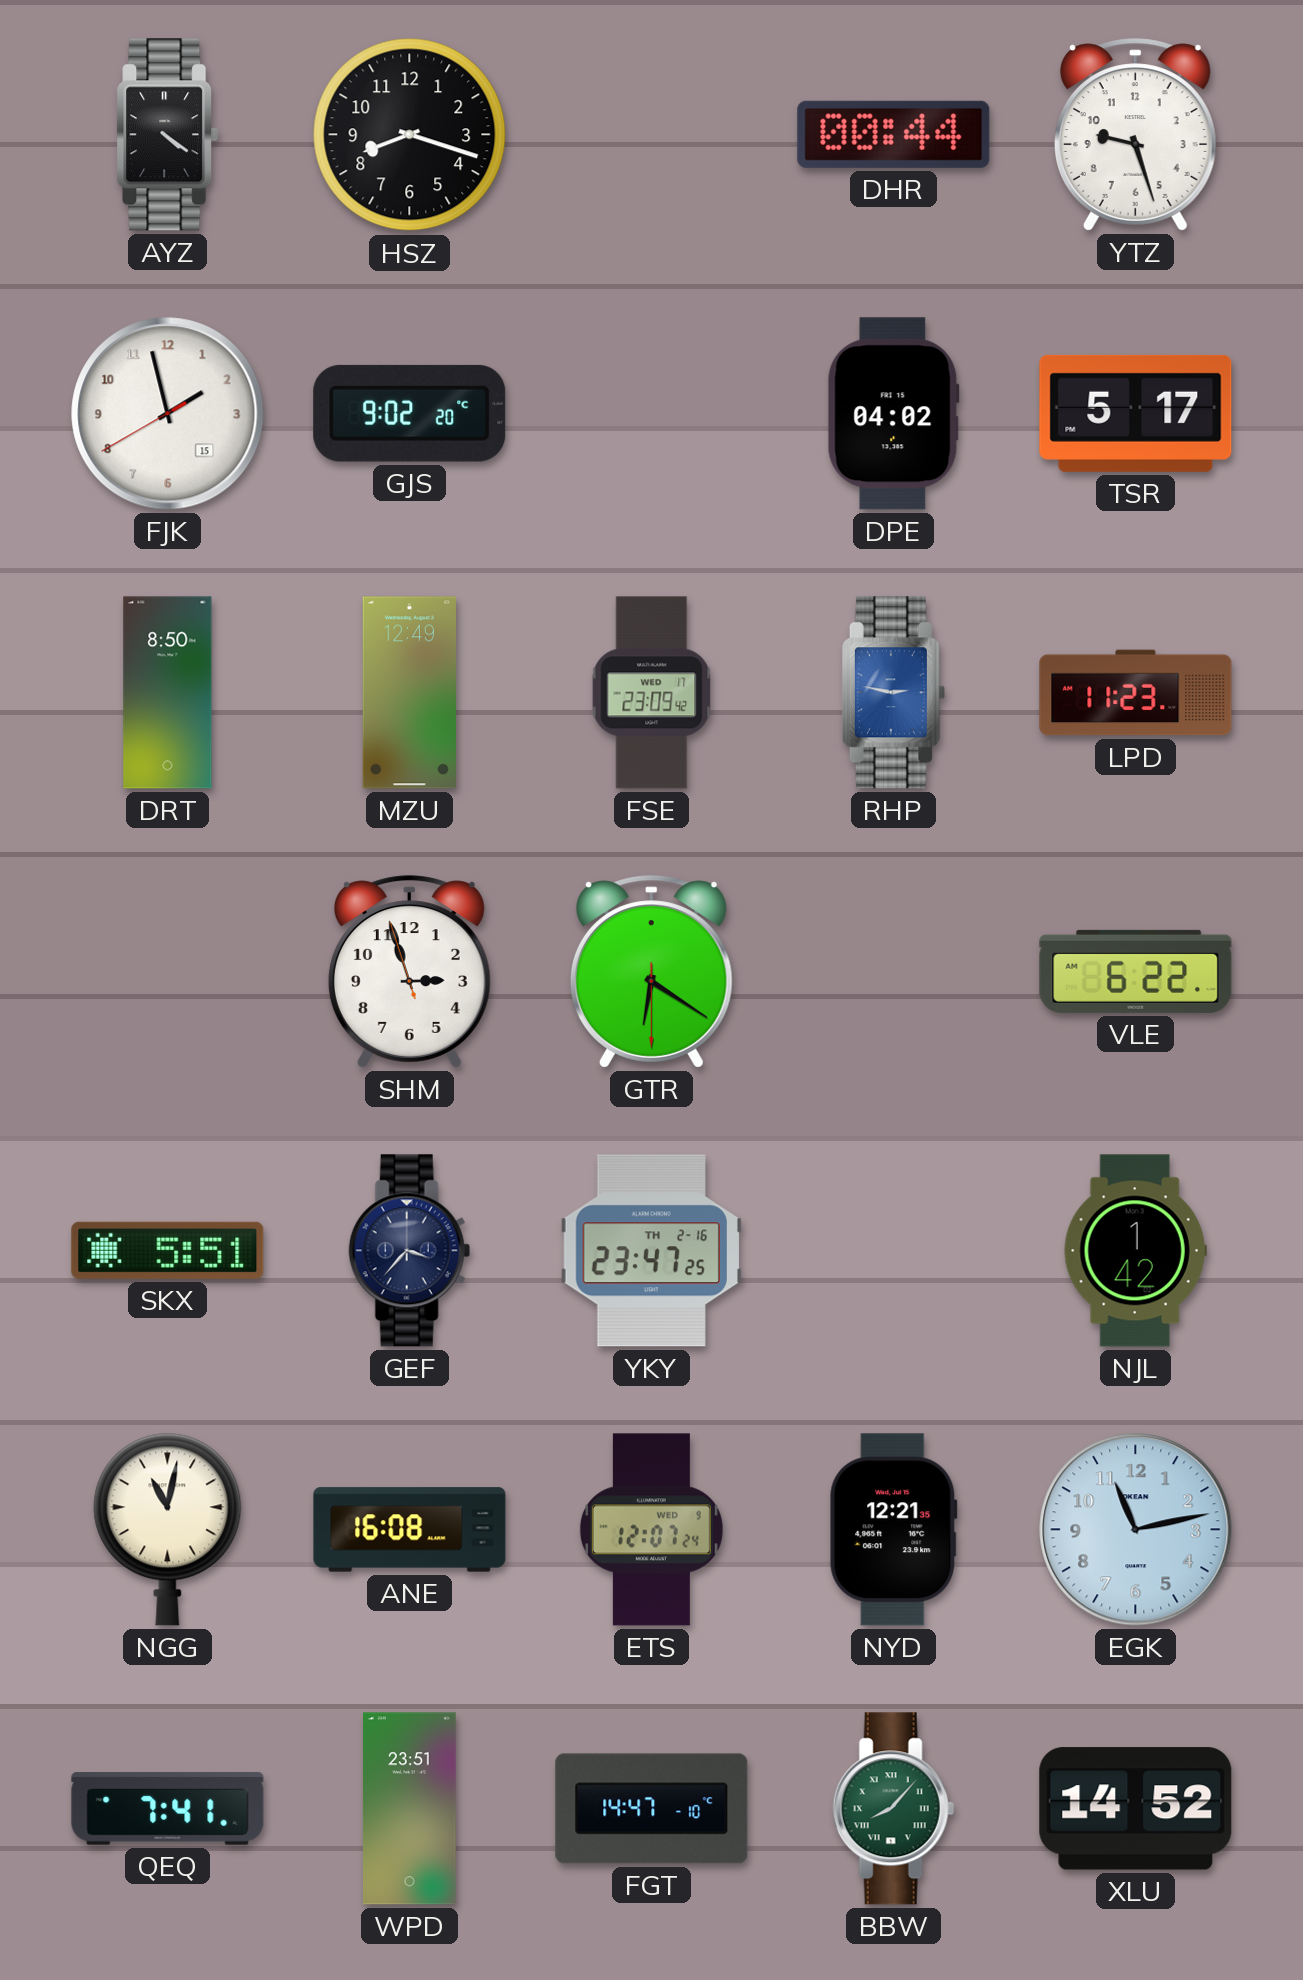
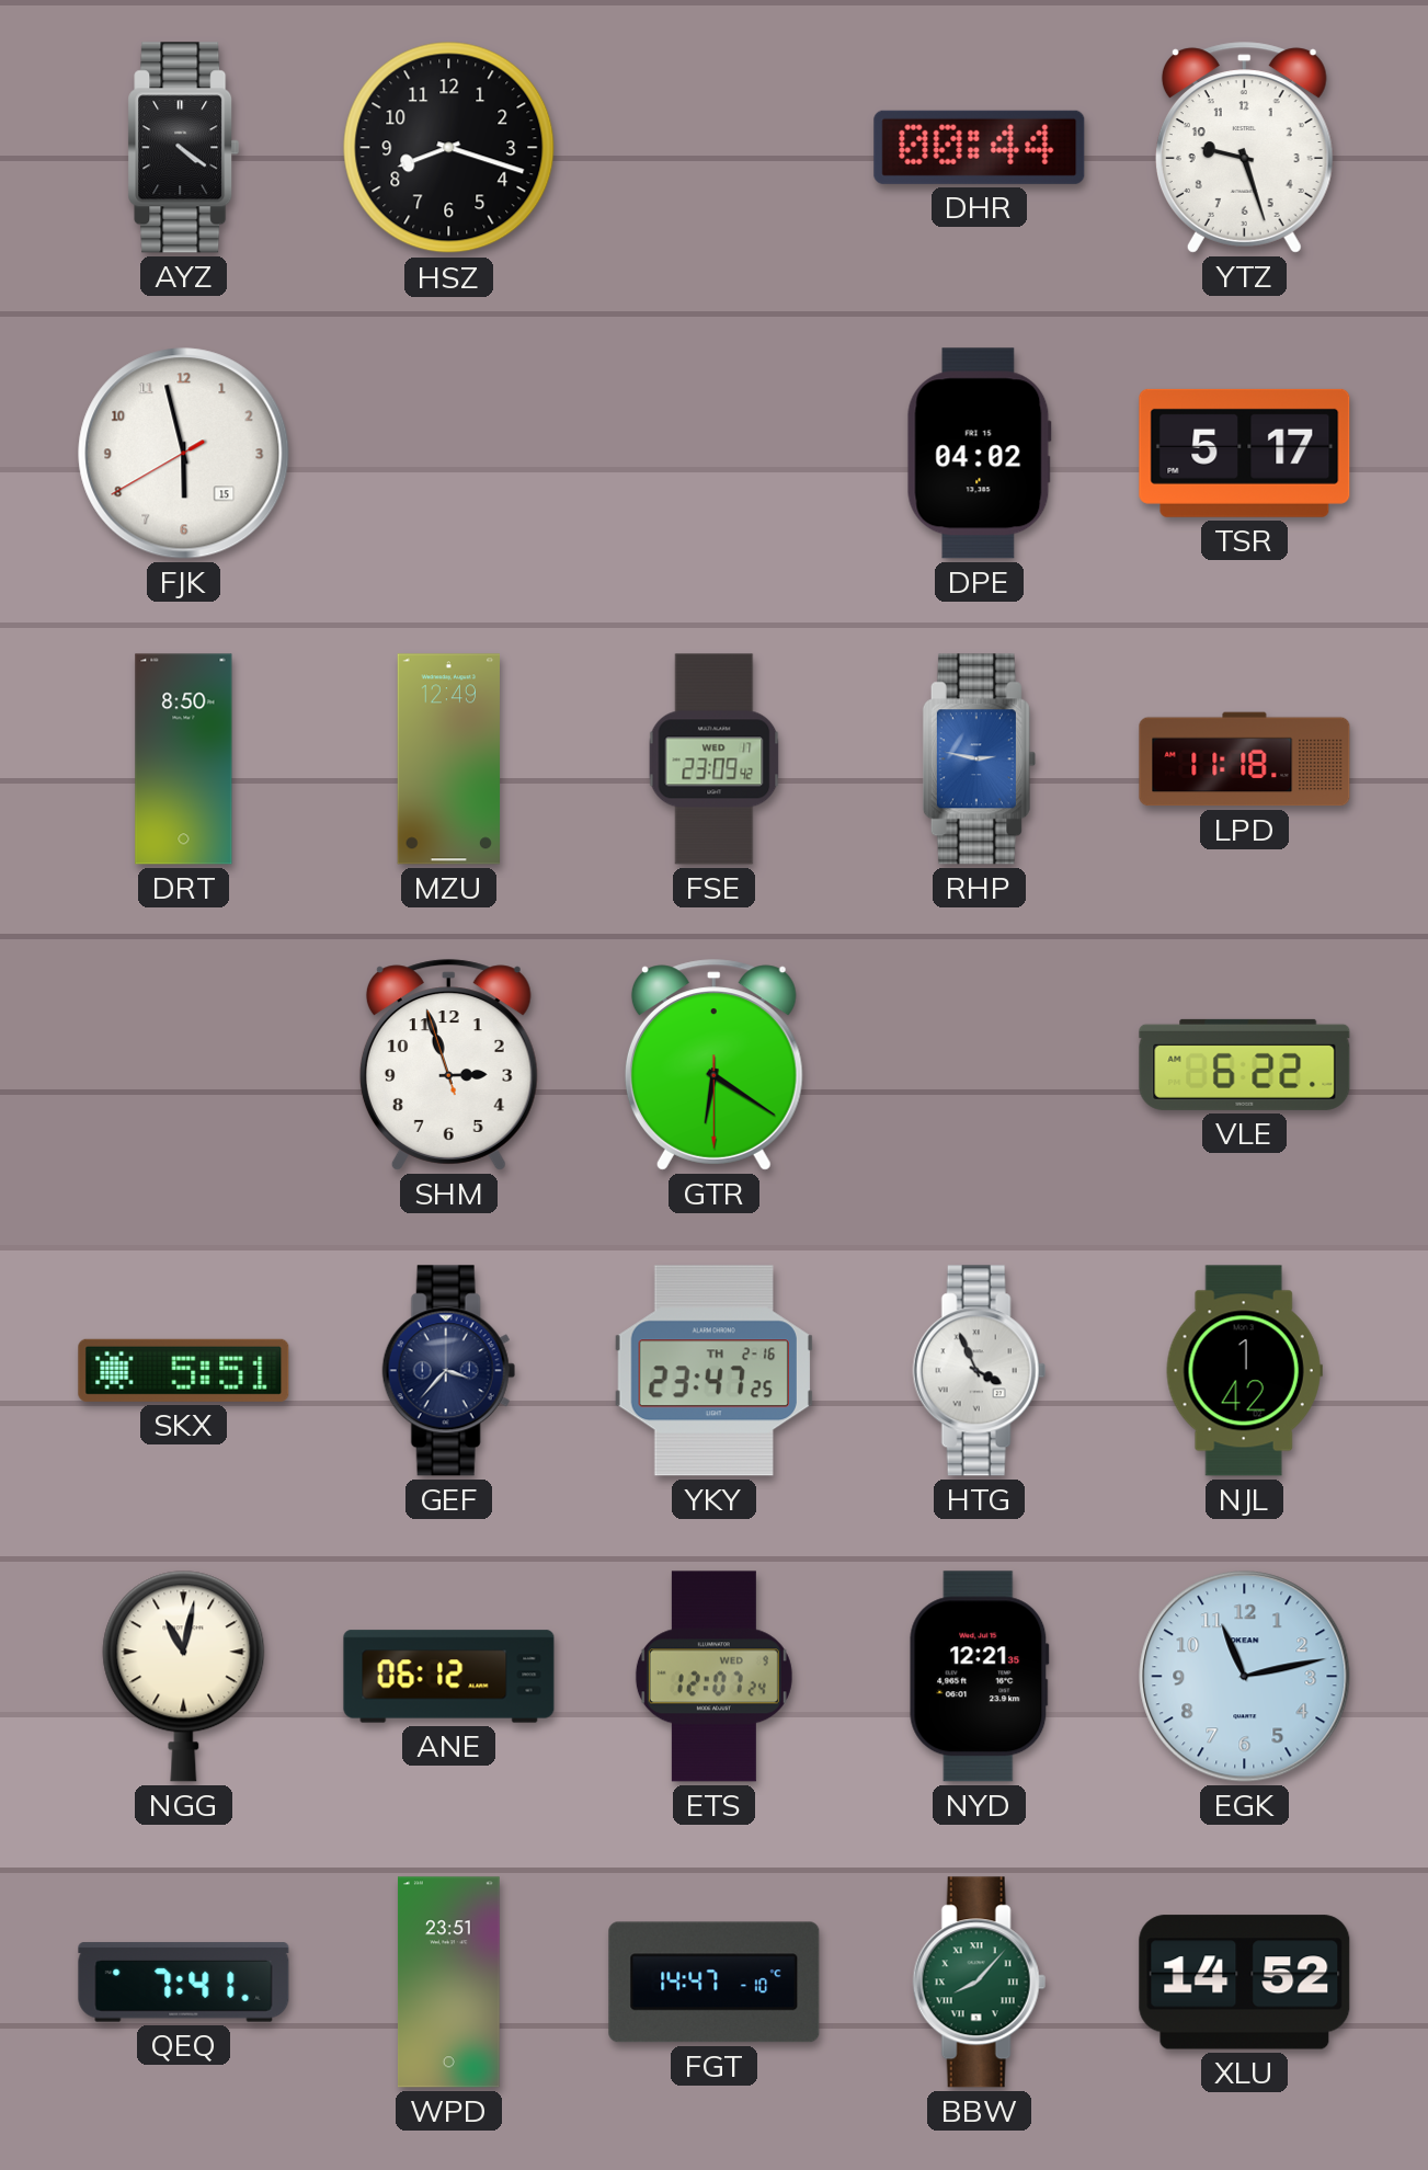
FJK: 1:57 -> 5:57
GJS: 9:02 -> none
LPD: 11:23 -> 11:18
HTG: none -> 3:56
ANE: 16:08 -> 06:12
